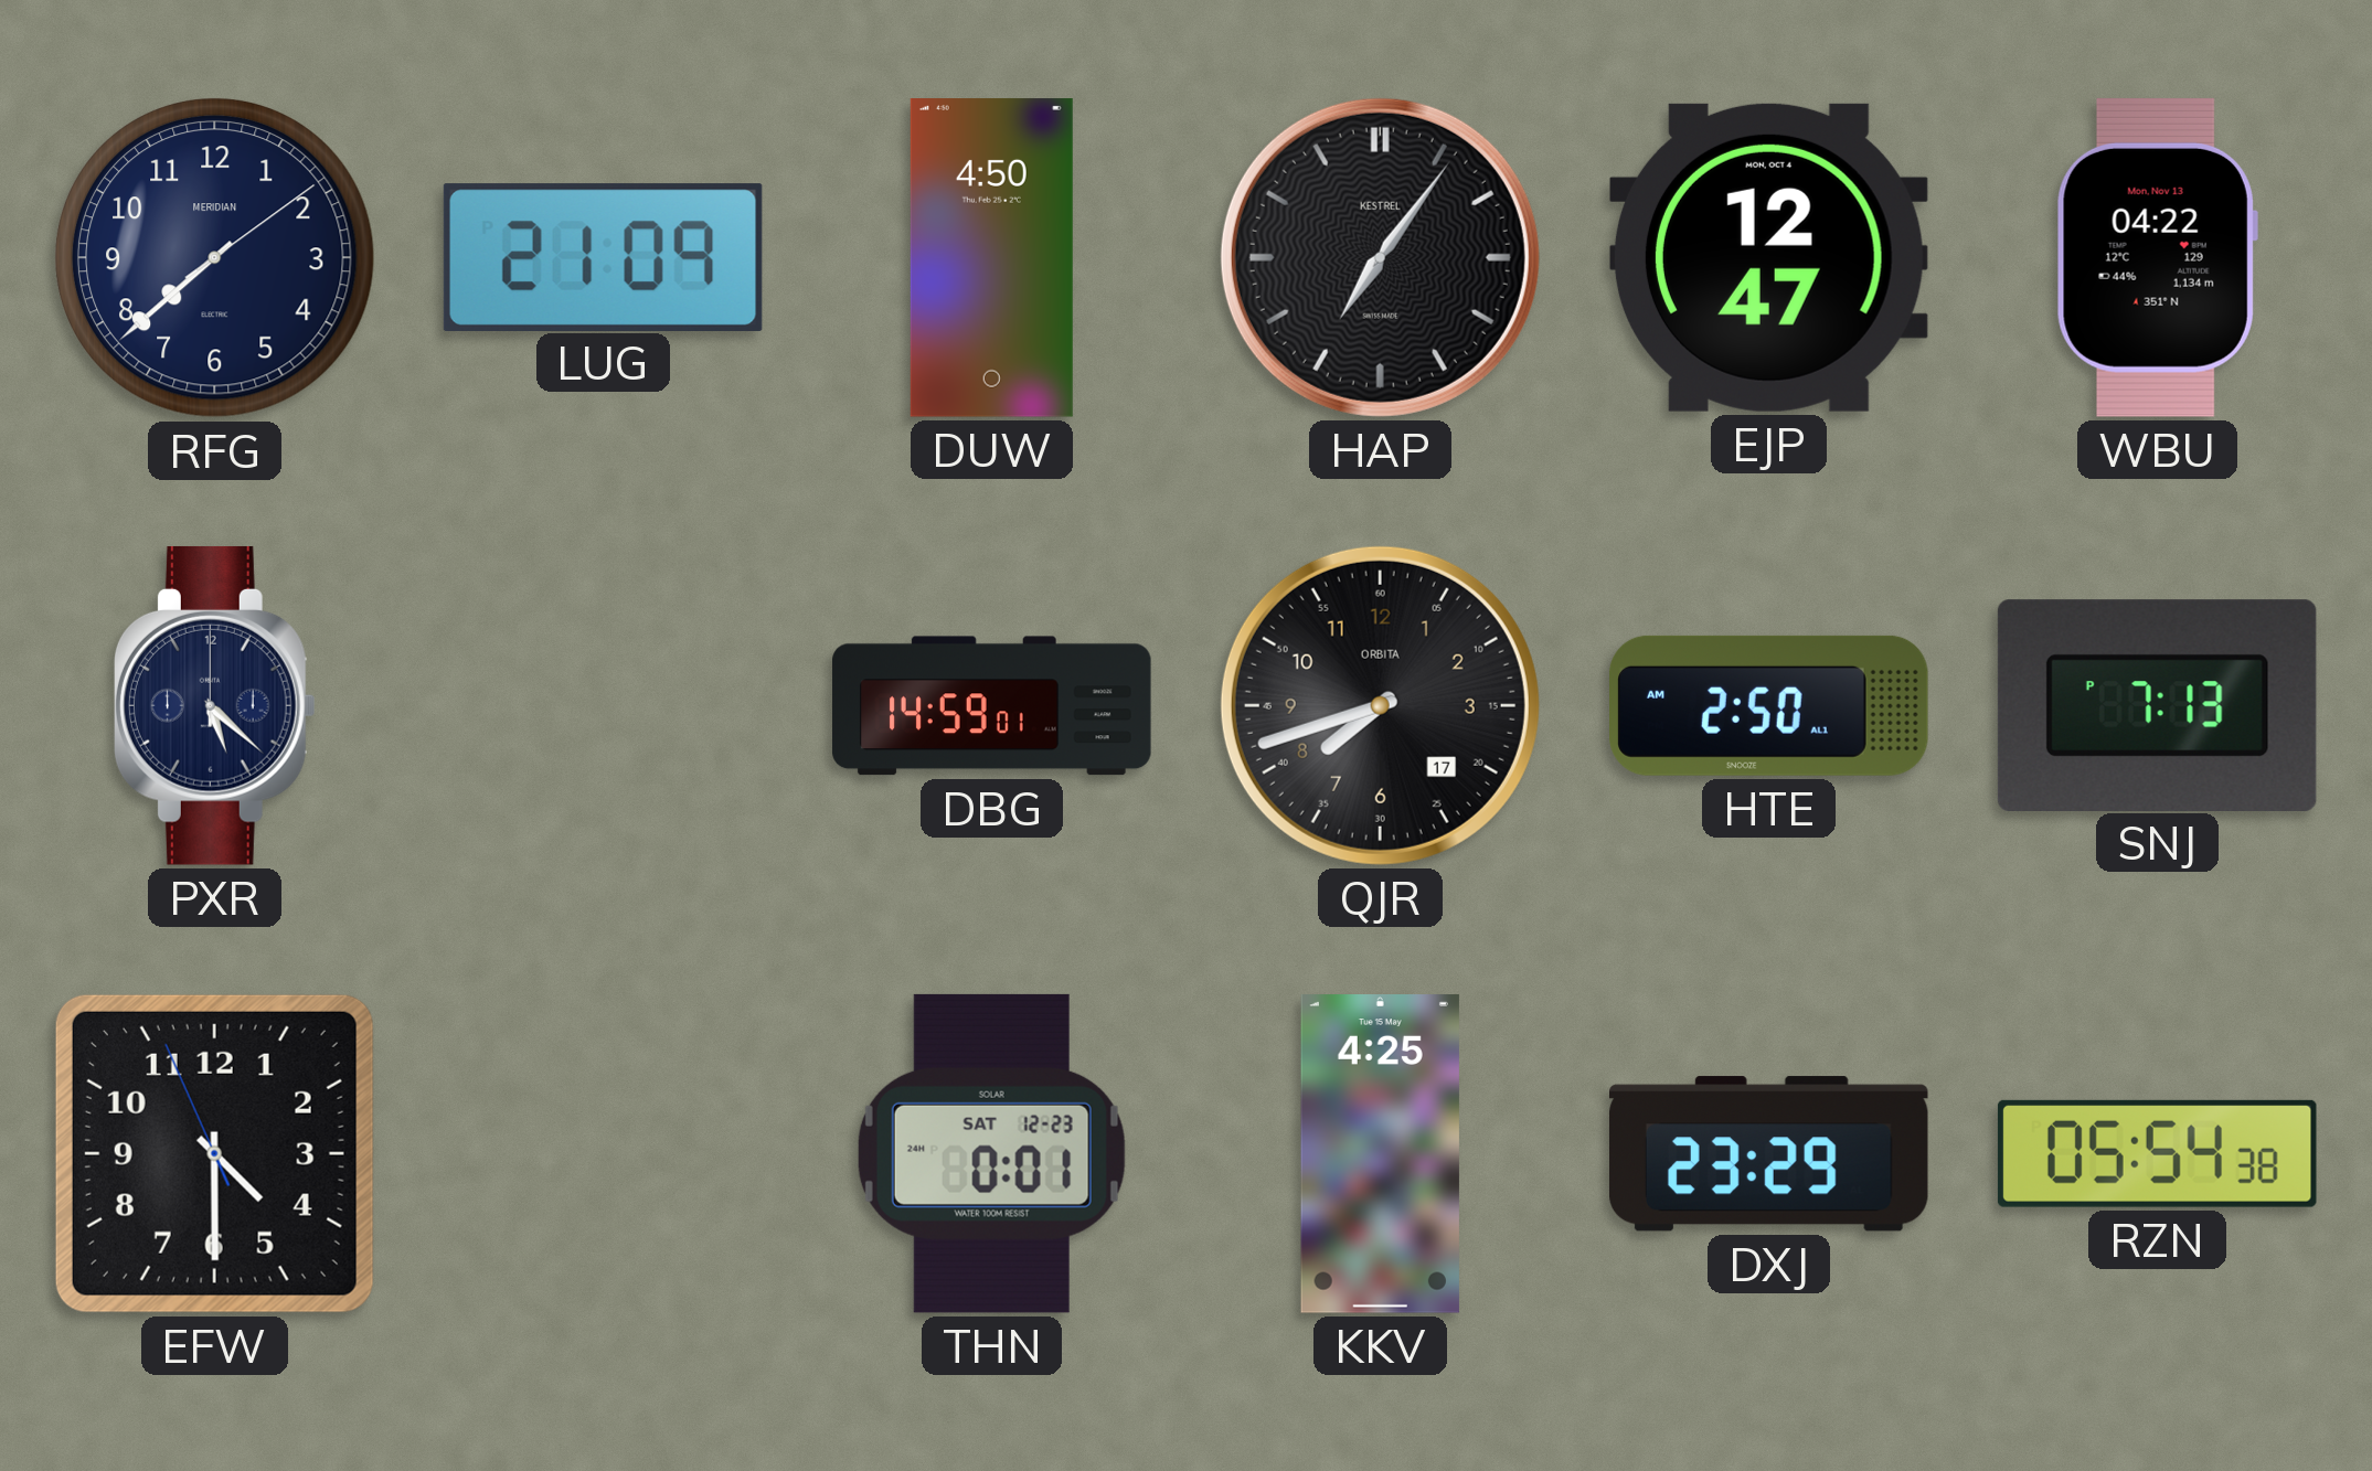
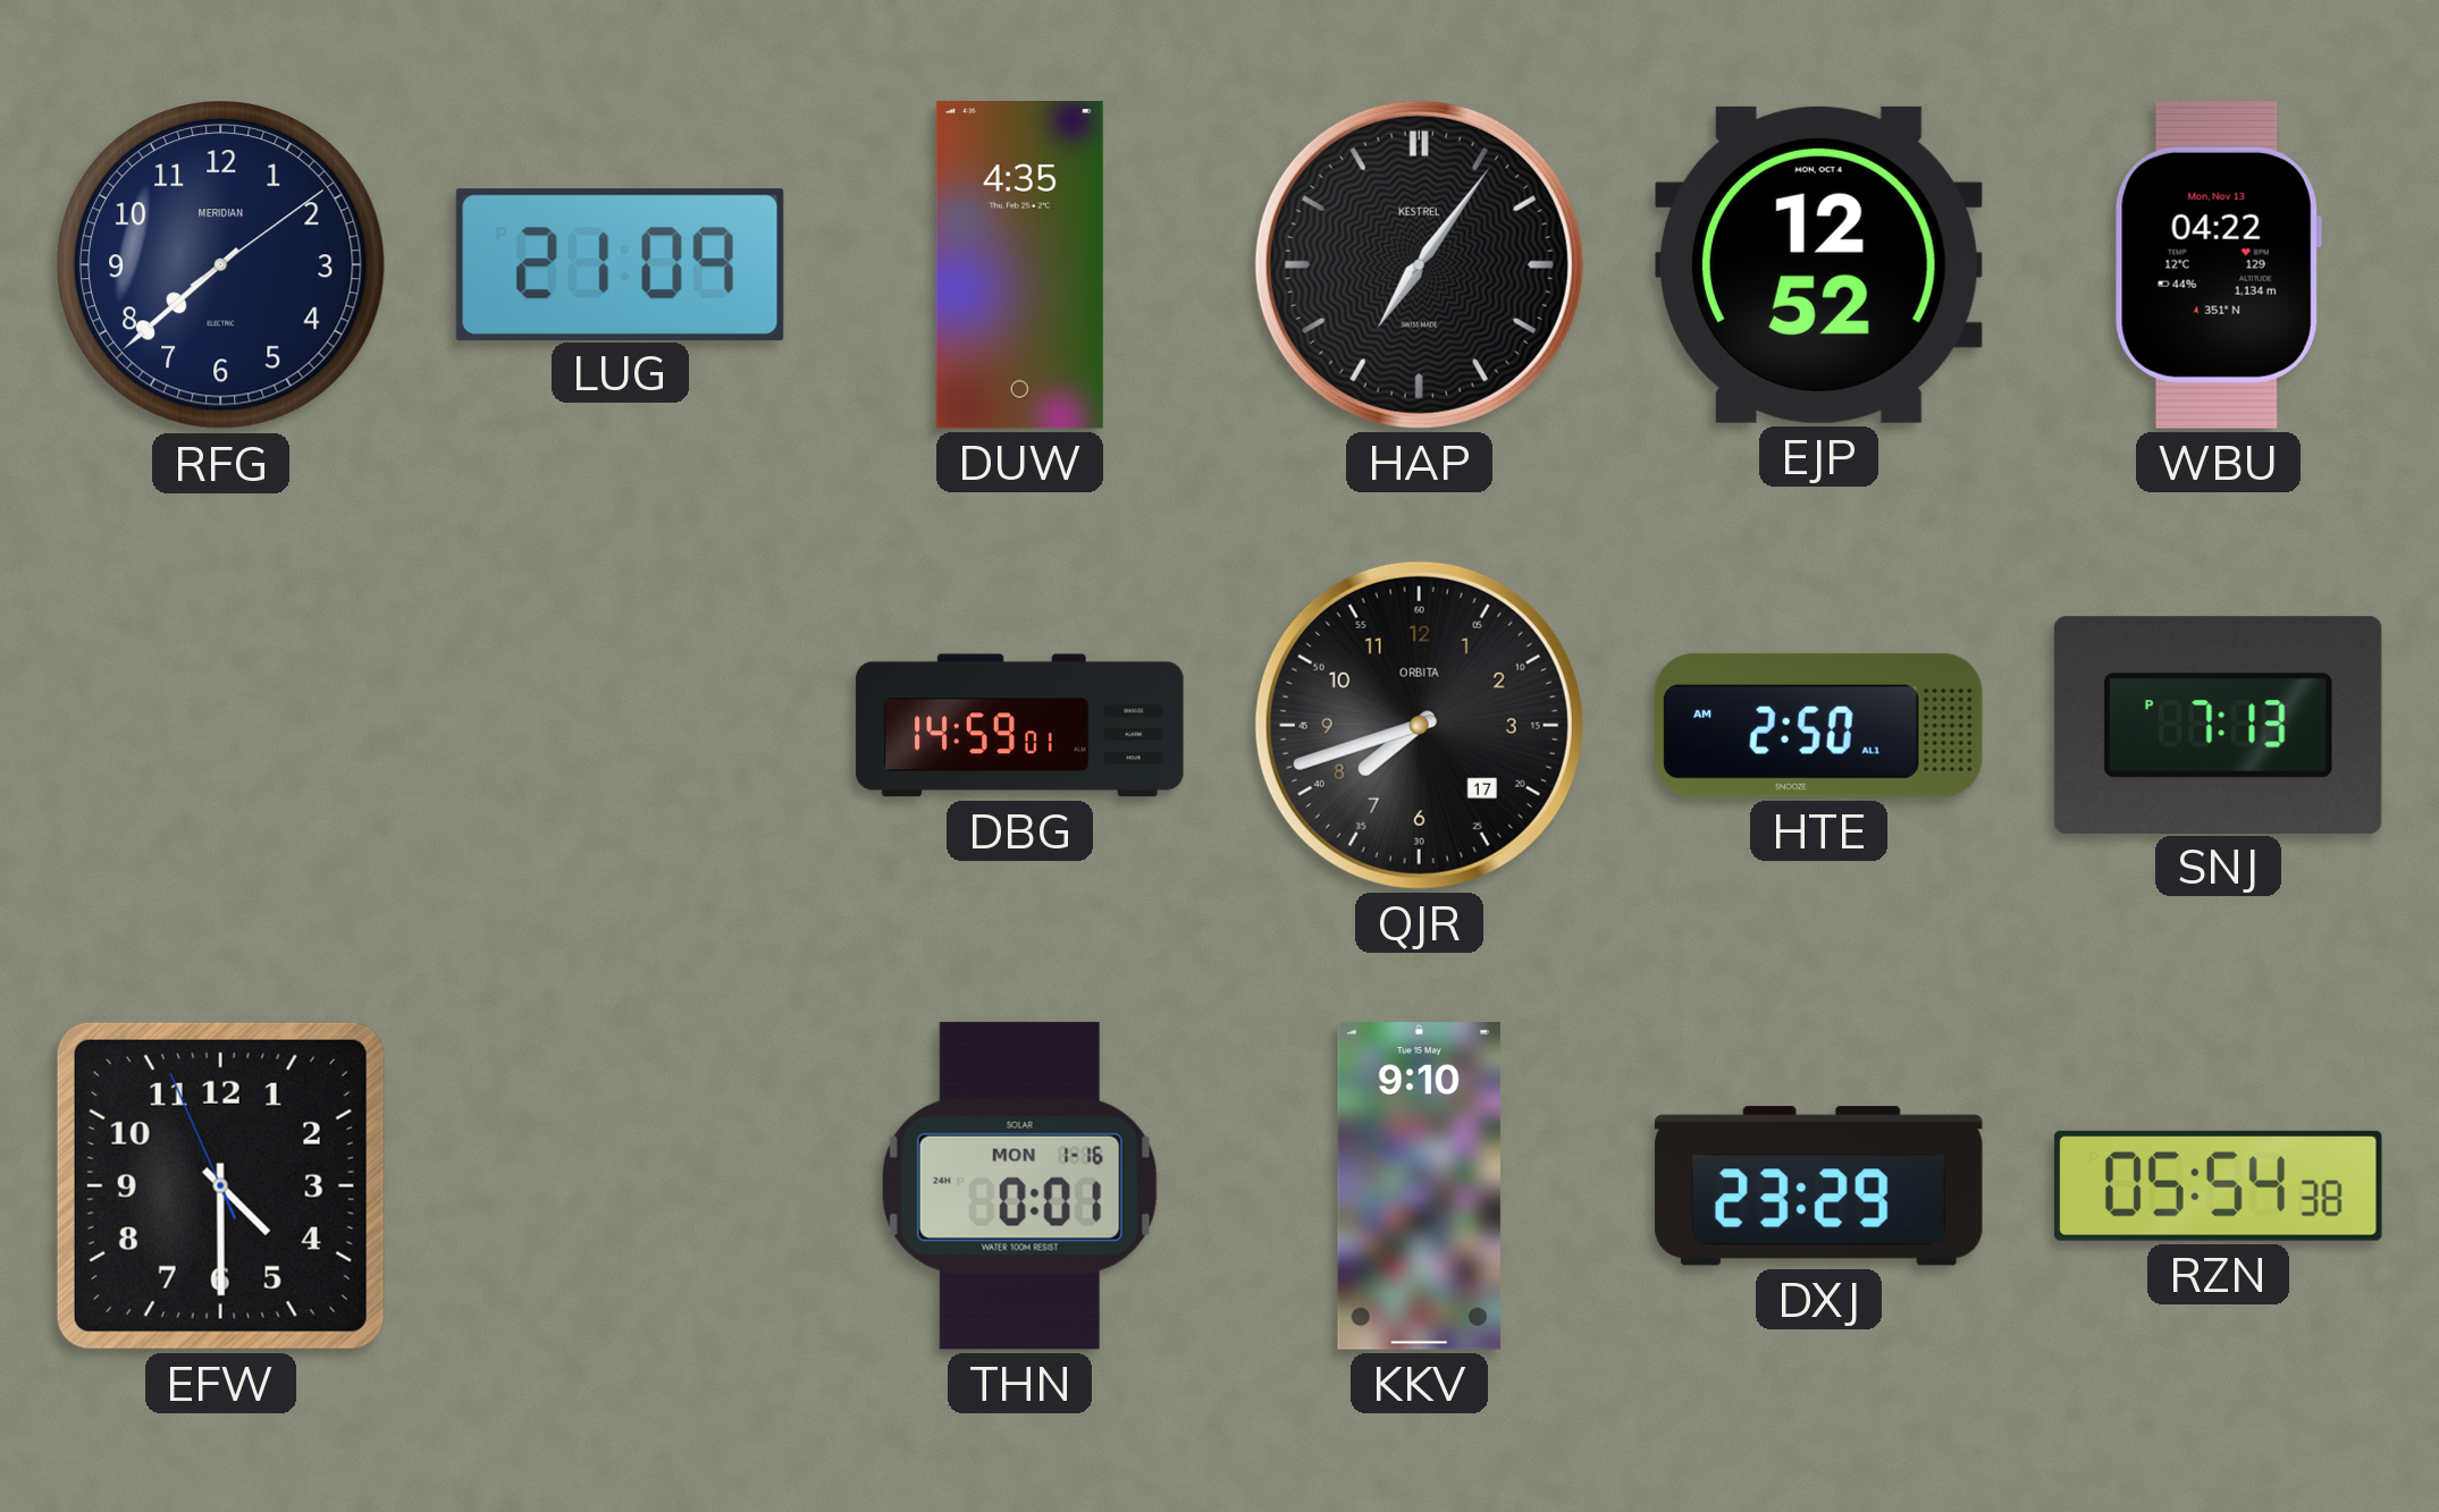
DUW: 4:50 -> 4:35
EJP: 12:47 -> 12:52
PXR: 5:22 -> none
THN date: SAT 12-23 -> MON 1-16
KKV: 4:25 -> 9:10
